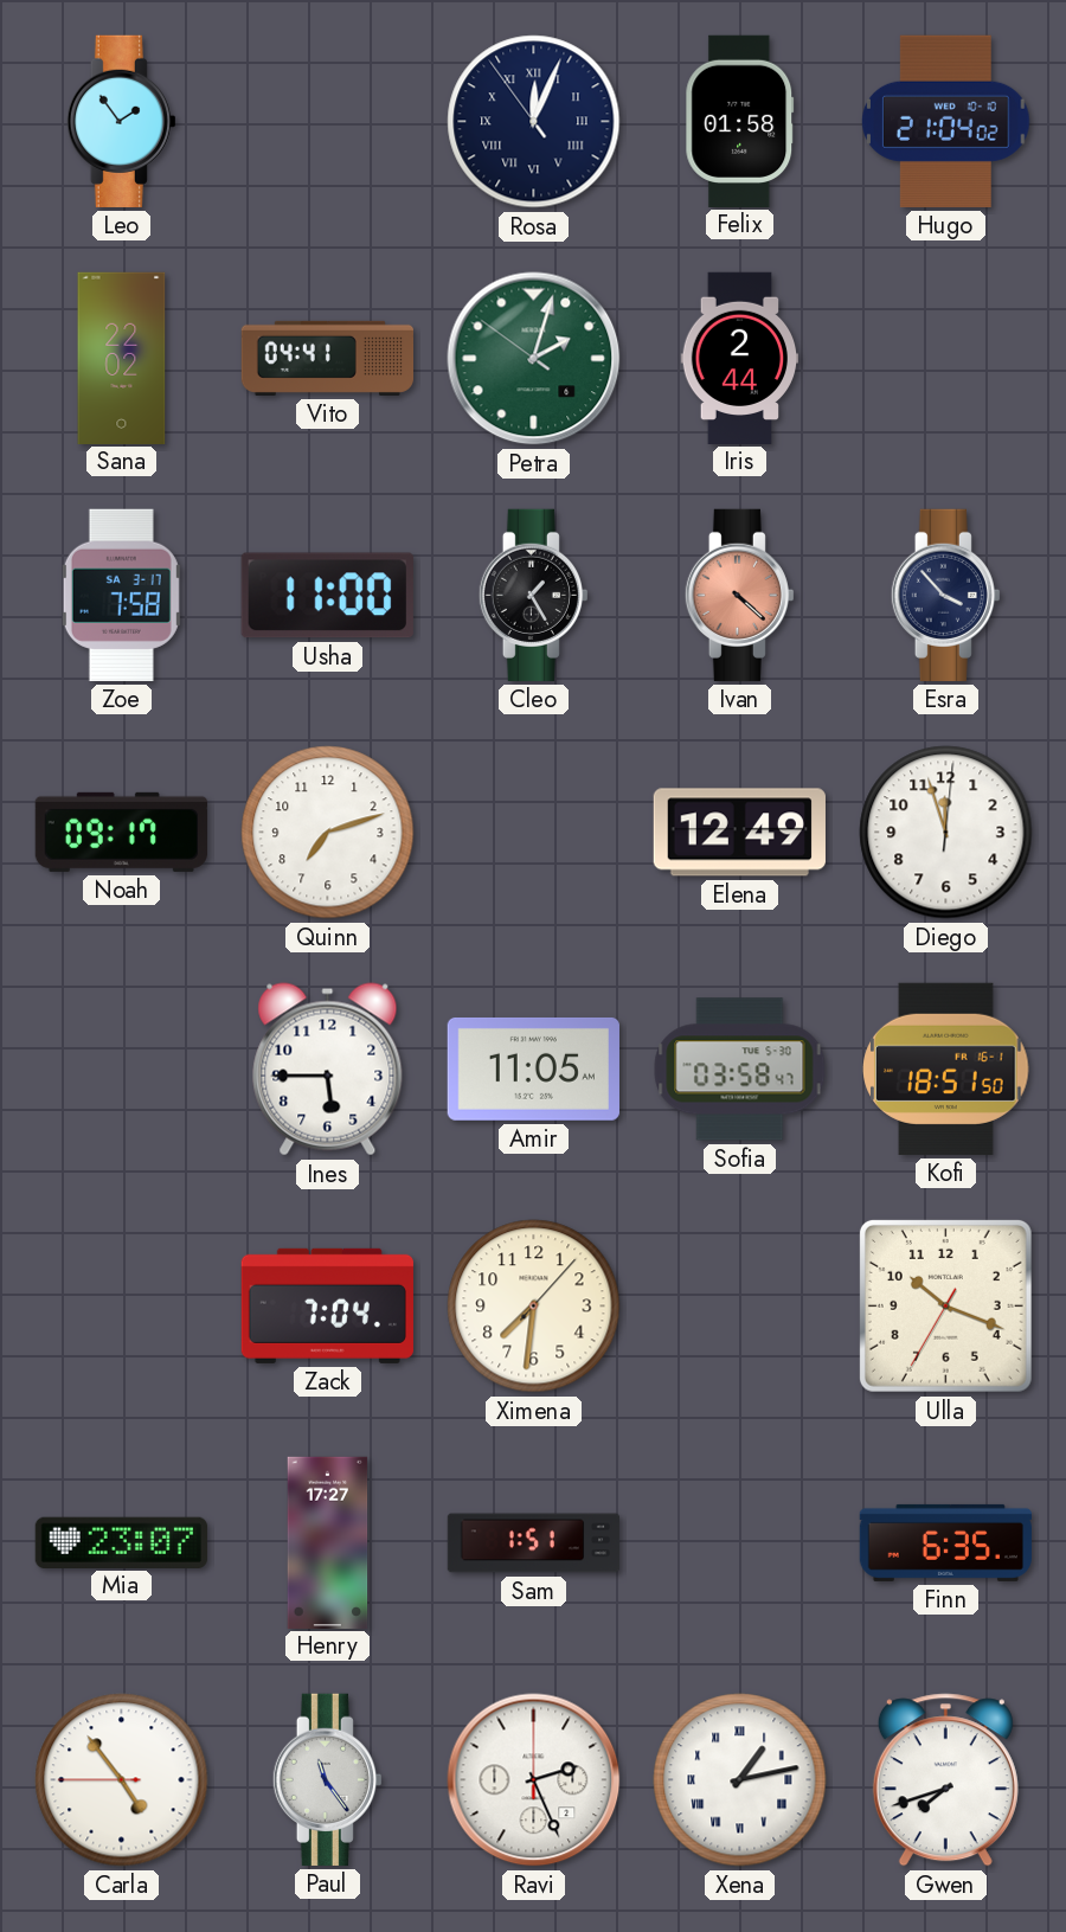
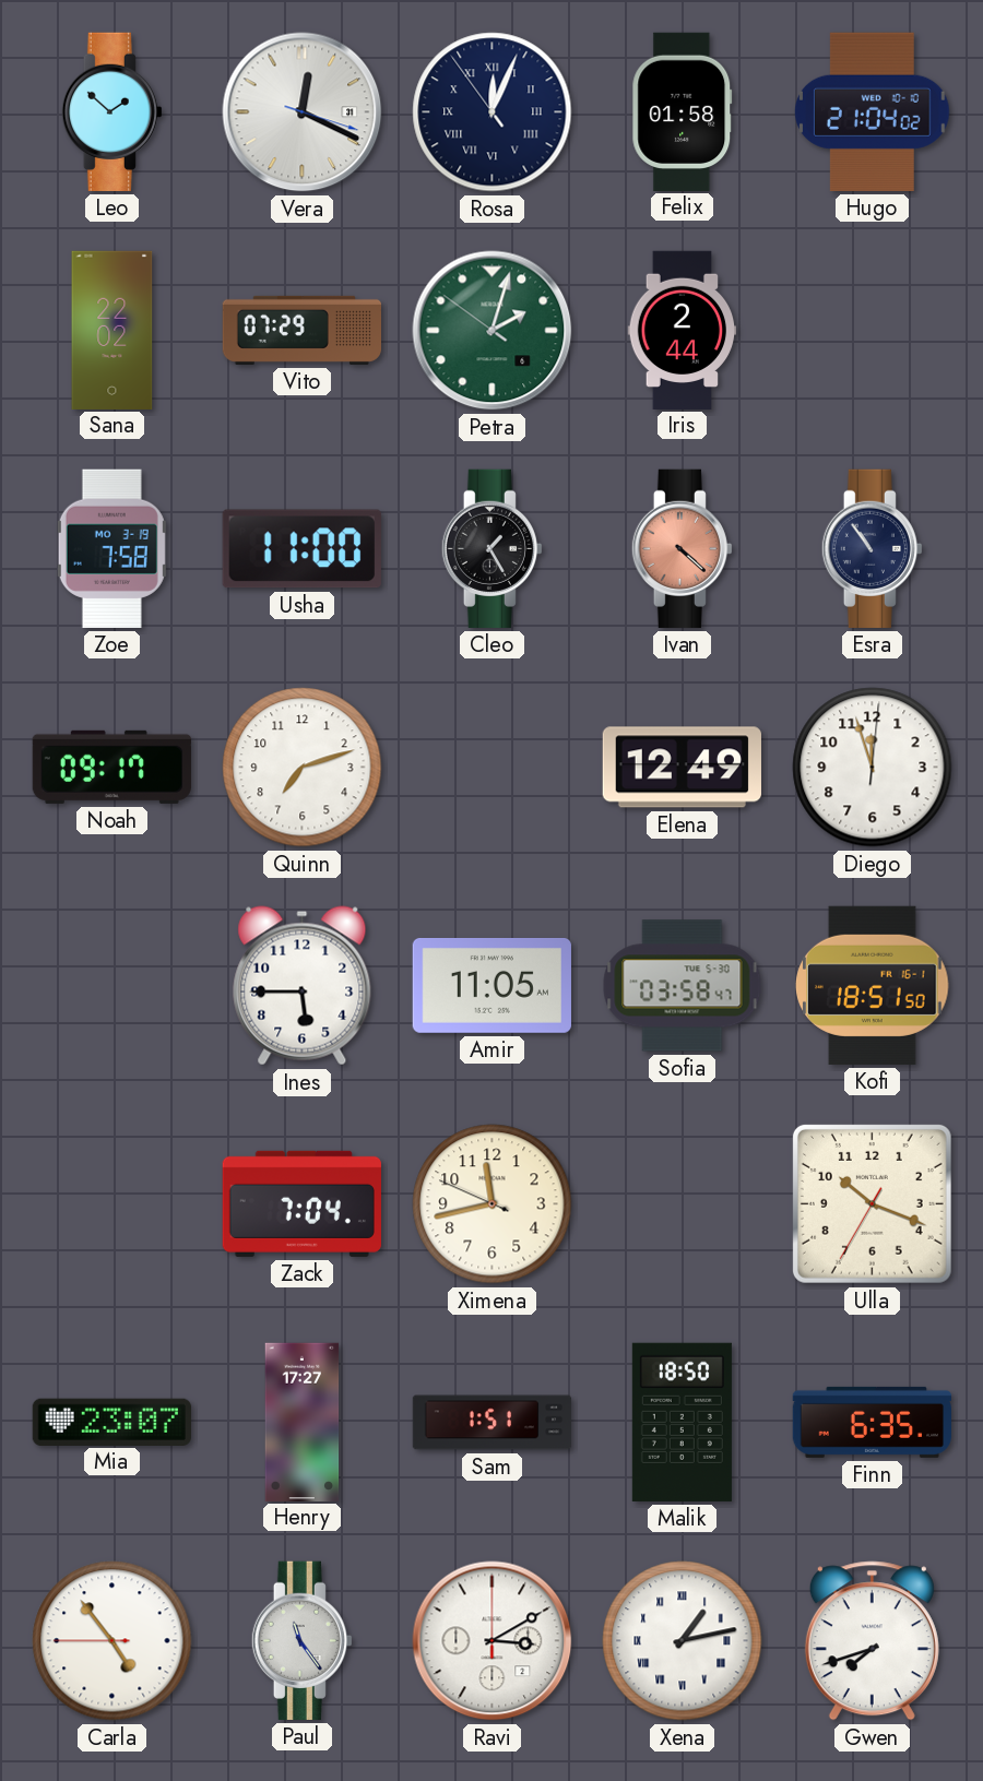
Leo: 1:54 -> 1:52
Vera: none -> 12:19
Vito: 04:41 -> 07:29
Zoe date: SA 3-17 -> MO 3-19
Esra: 3:53 -> 10:54
Ximena: 7:31 -> 11:42
Malik: none -> 18:50
Ravi: 2:26 -> 3:10
